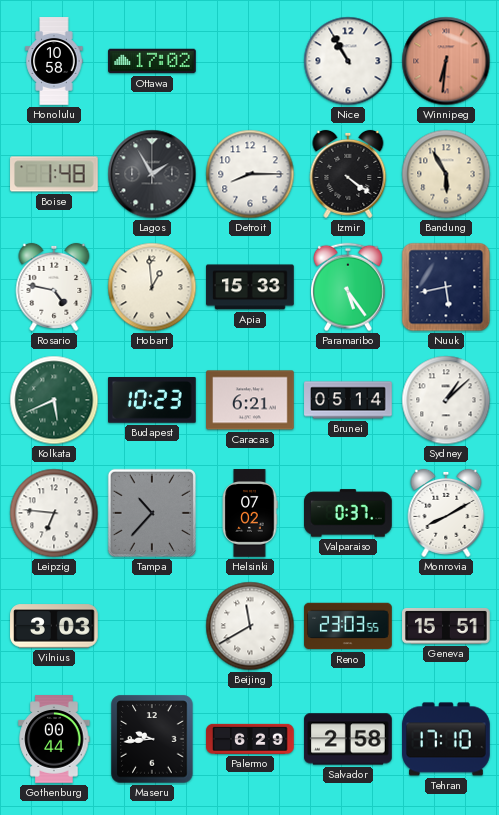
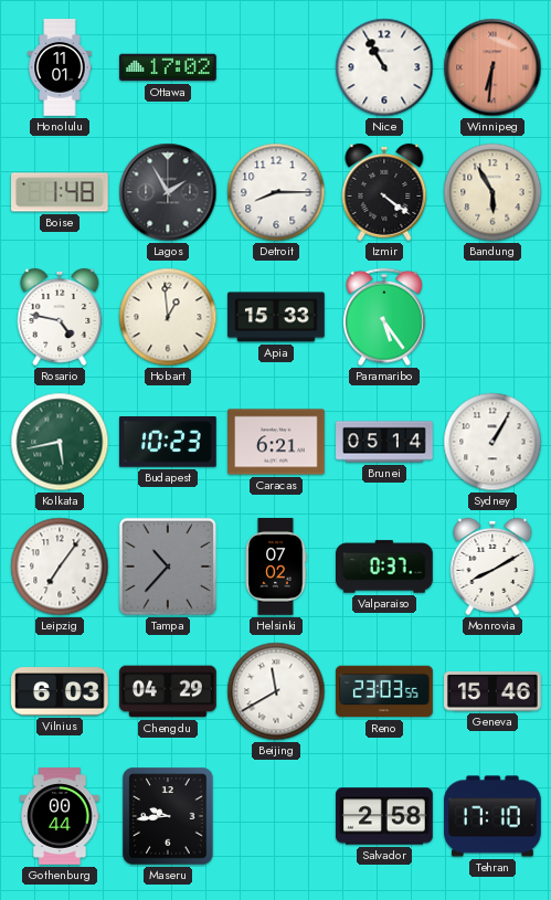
Honolulu: 10:58 -> 11:01
Nuuk: 5:43 -> none
Kolkata: 5:41 -> 5:43
Sydney: 1:08 -> 1:05
Leipzig: 6:46 -> 7:06
Vilnius: 3:03 -> 6:03
Chengdu: none -> 04:29
Geneva: 15:51 -> 15:46
Palermo: 6:29 -> none
